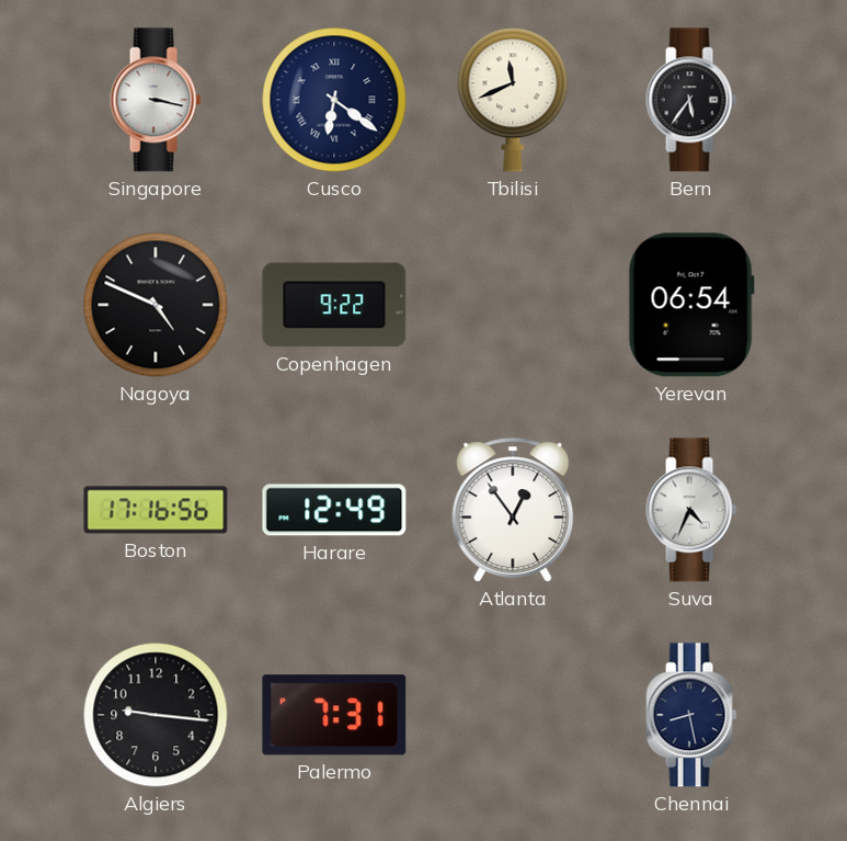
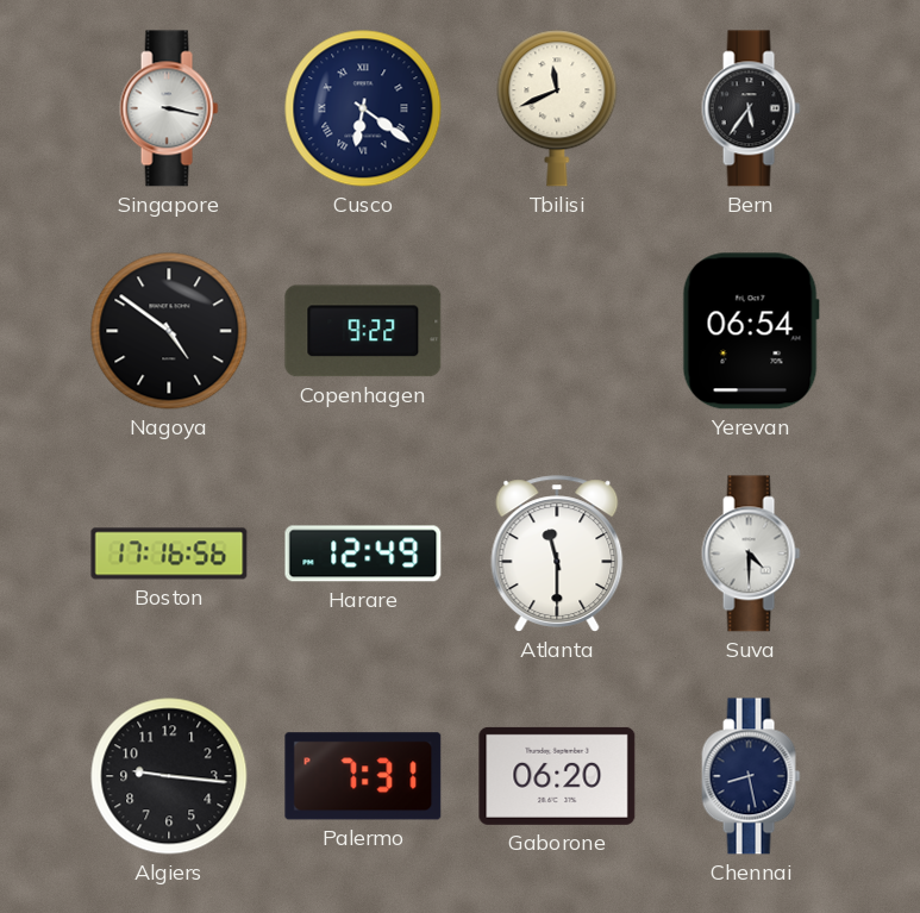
Nagoya: 4:49 -> 4:51
Atlanta: 12:54 -> 11:30
Suva: 4:34 -> 4:30
Gaborone: none -> 06:20
